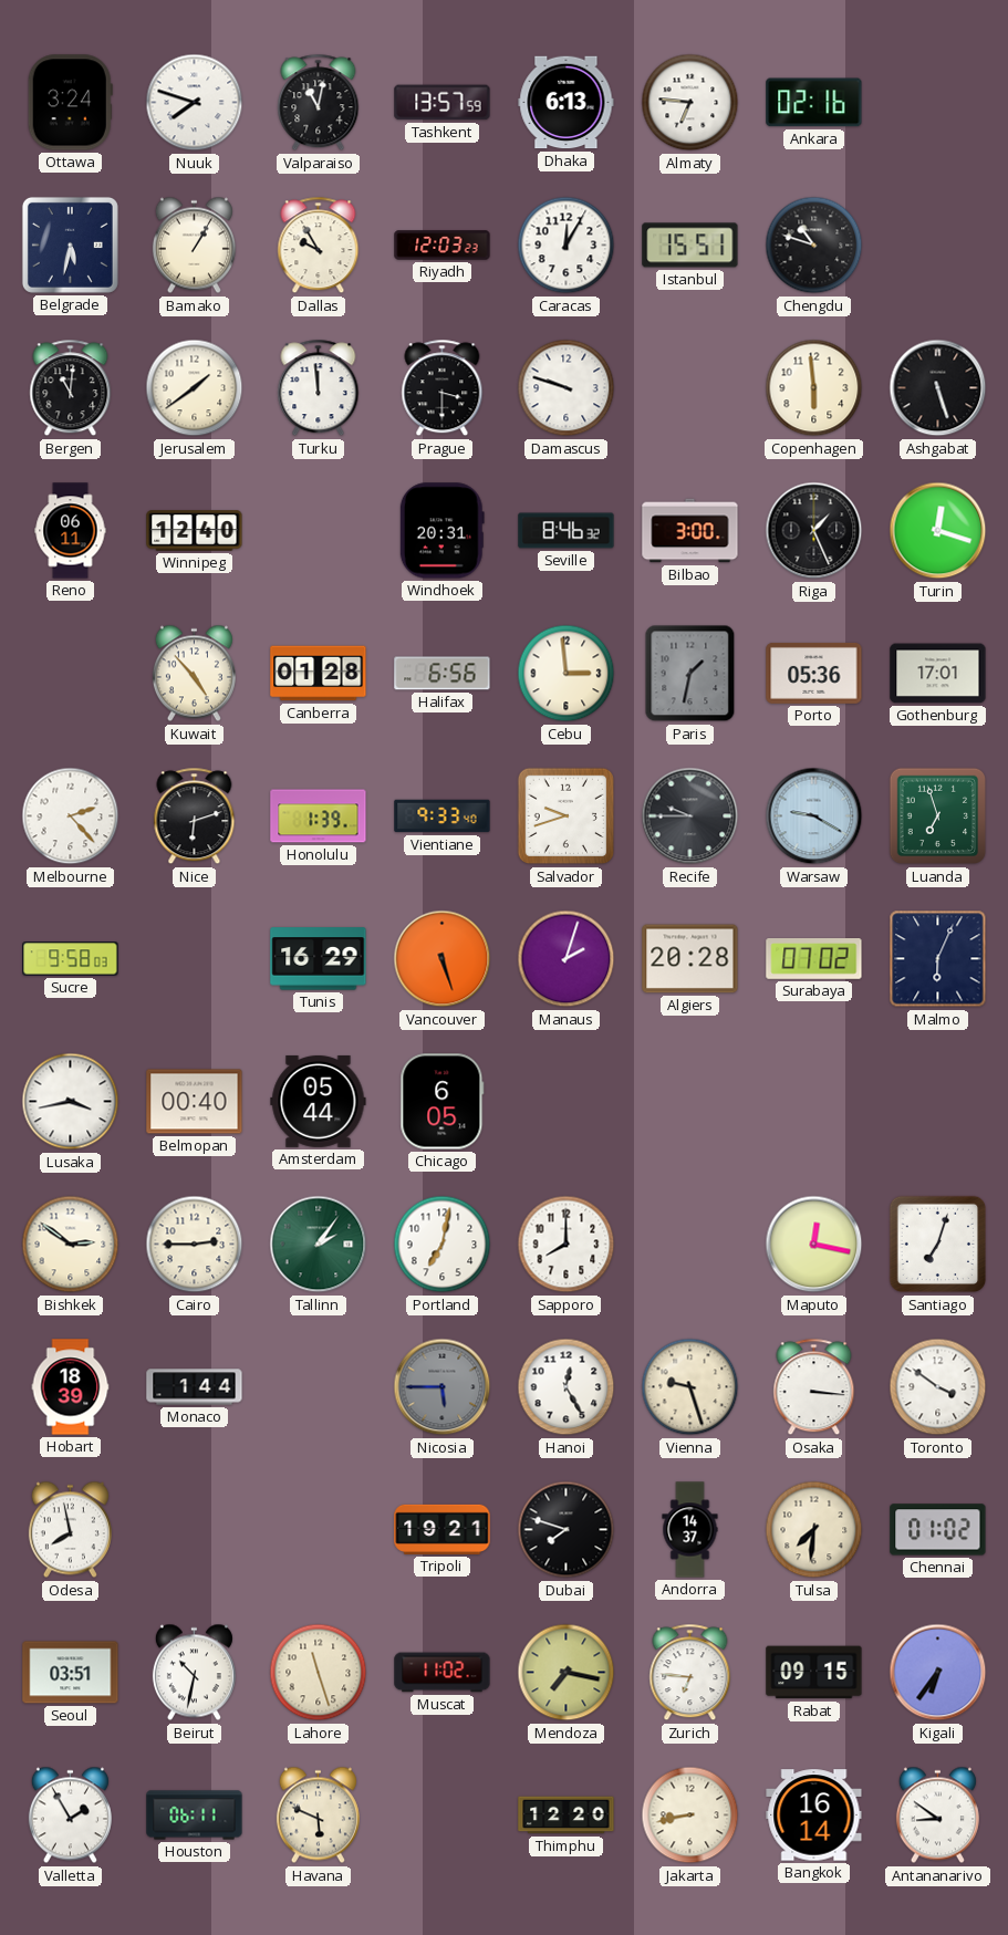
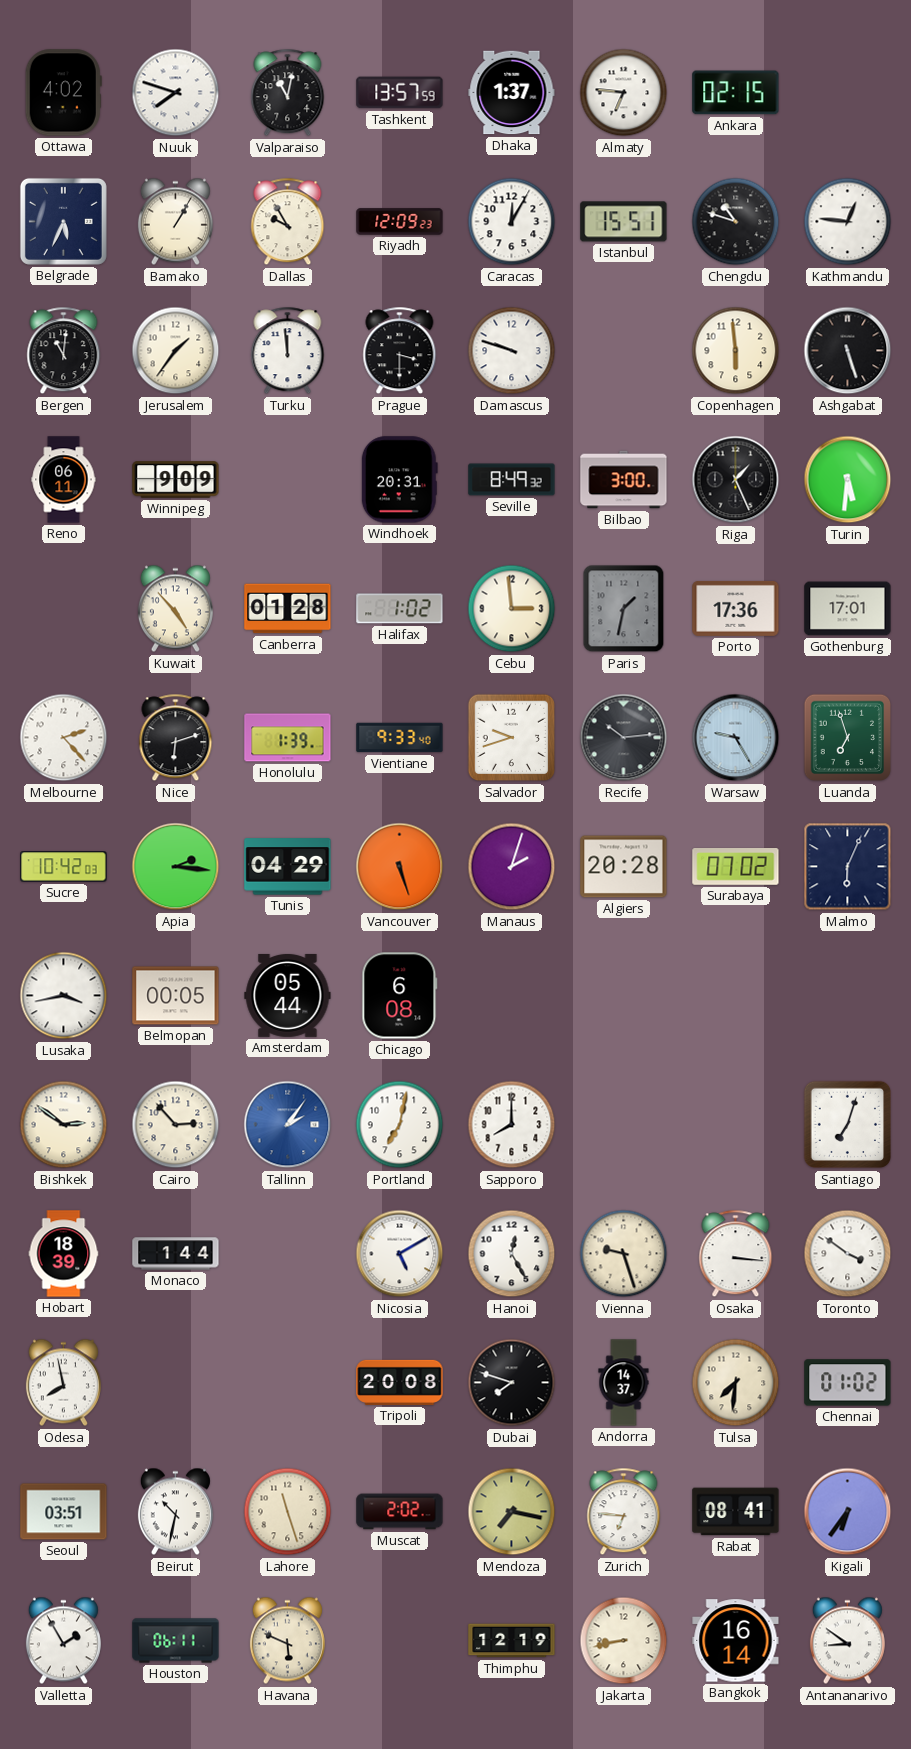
Ottawa: 3:24 -> 4:02
Dhaka: 6:13 -> 1:37
Ankara: 02:16 -> 02:15
Belgrade: 5:32 -> 5:34
Riyadh: 12:03 -> 12:09
Kathmandu: none -> 12:46
Jerusalem: 1:39 -> 1:36
Winnipeg: 12:40 -> 9:09
Seville: 8:46 -> 8:49
Turin: 12:18 -> 5:31
Halifax: 6:56 -> 1:02
Porto: 05:36 -> 17:36
Recife: 9:45 -> 10:14
Warsaw: 9:20 -> 9:25
Sucre: 9:58 -> 10:42
Apia: none -> 2:16
Tunis: 16:29 -> 04:29
Belmopan: 00:40 -> 00:05
Chicago: 6:05 -> 6:08
Cairo: 2:45 -> 2:53
Tallinn dial: green -> blue
Maputo: 12:17 -> none
Nicosia: 5:45 -> 5:10
Nicosia dial: grey -> white
Tripoli: 19:21 -> 20:08
Muscat: 11:02 -> 2:02
Rabat: 09:15 -> 08:41
Thimphu: 12:20 -> 12:19
